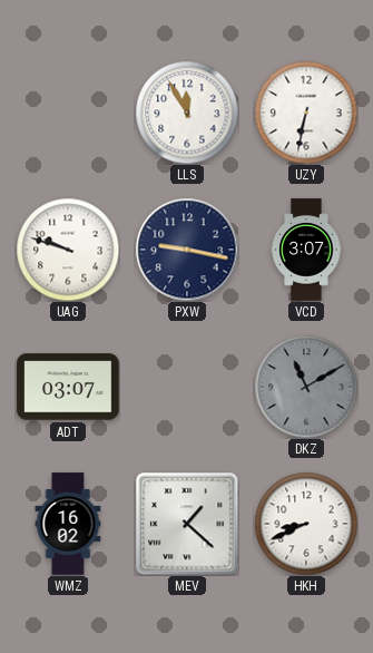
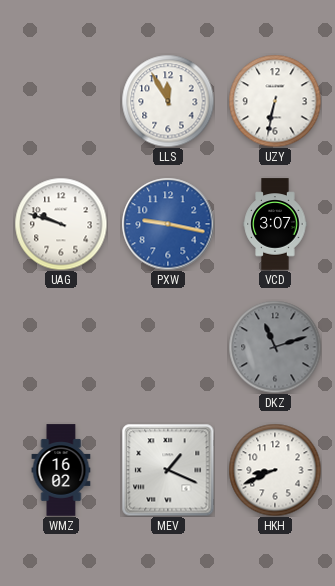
PXW dial: navy -> blue
ADT: 03:07 -> none
DKZ: 11:10 -> 11:12
MEV: 1:22 -> 1:19
